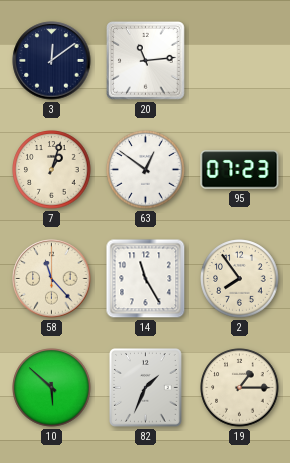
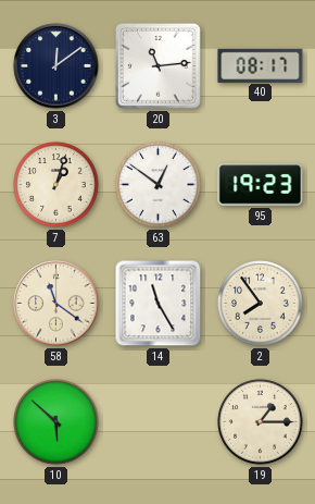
40: none -> 08:17
95: 07:23 -> 19:23
58: 11:23 -> 11:21
82: 1:34 -> none
